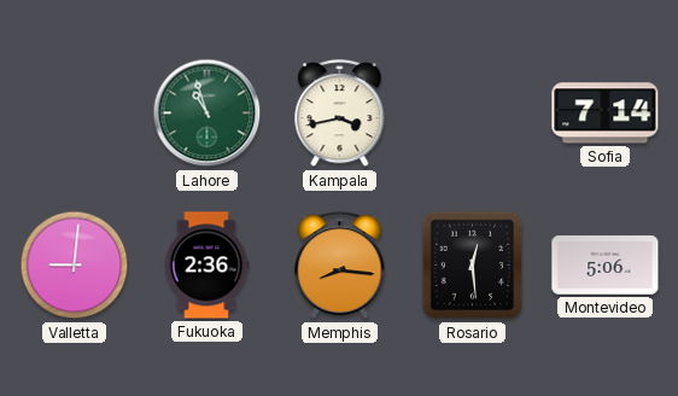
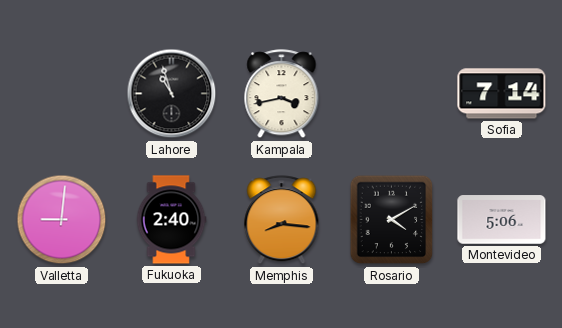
Lahore dial: green -> black
Fukuoka: 2:36 -> 2:40
Rosario: 12:29 -> 4:10
